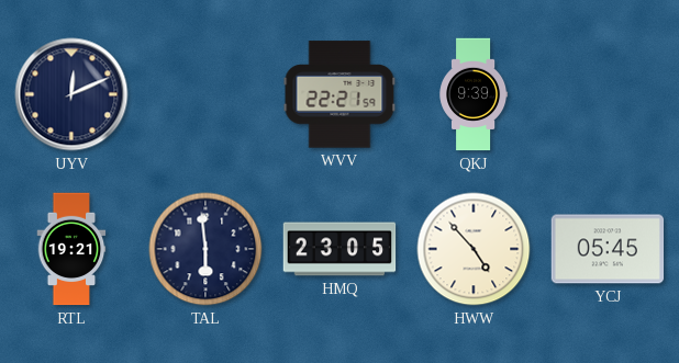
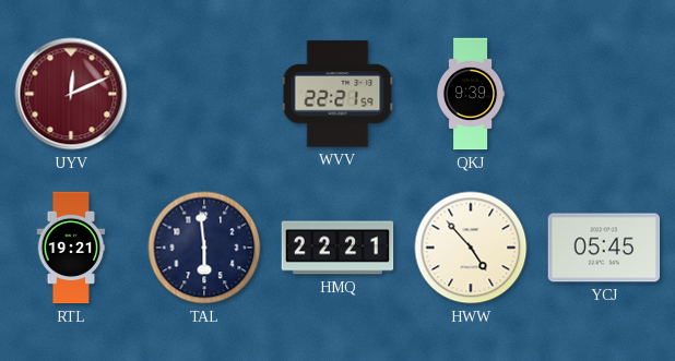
UYV dial: navy -> burgundy
HMQ: 23:05 -> 22:21
